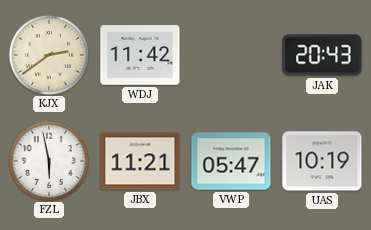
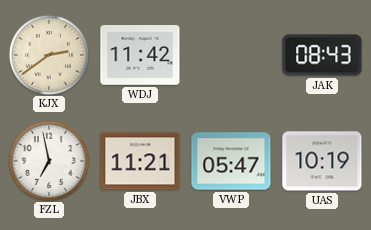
JAK: 20:43 -> 08:43
FZL: 5:58 -> 6:58
